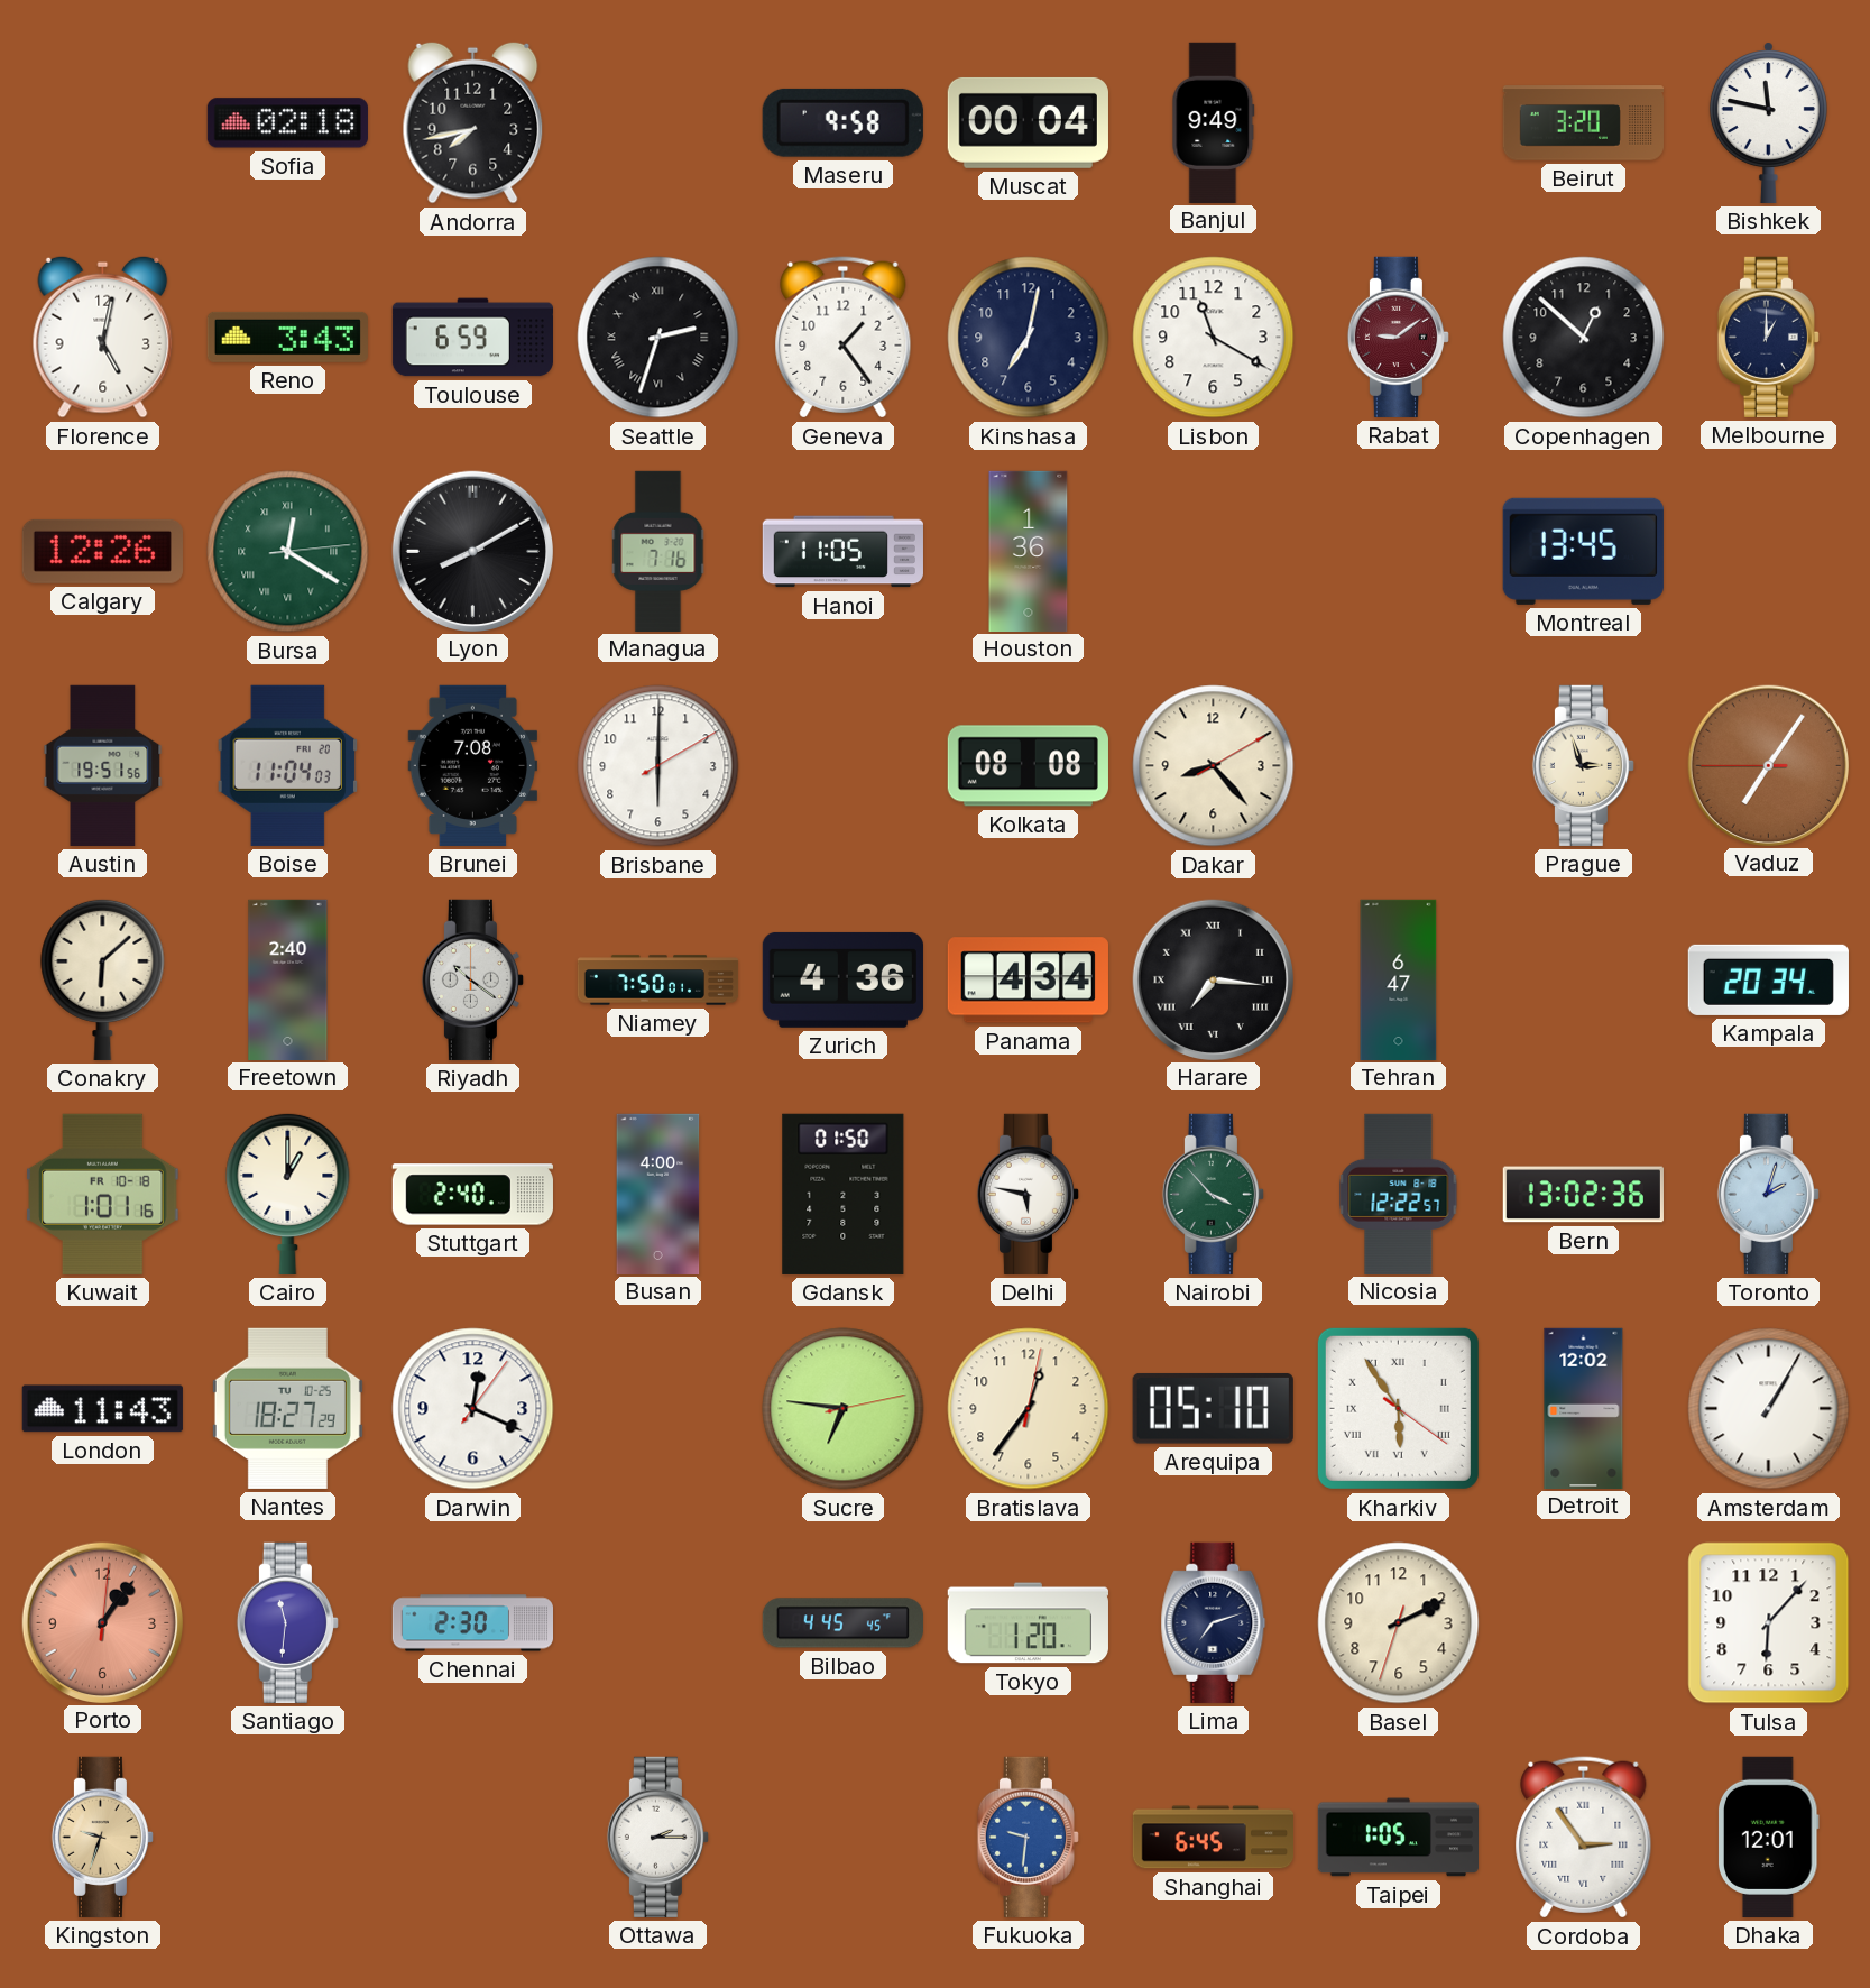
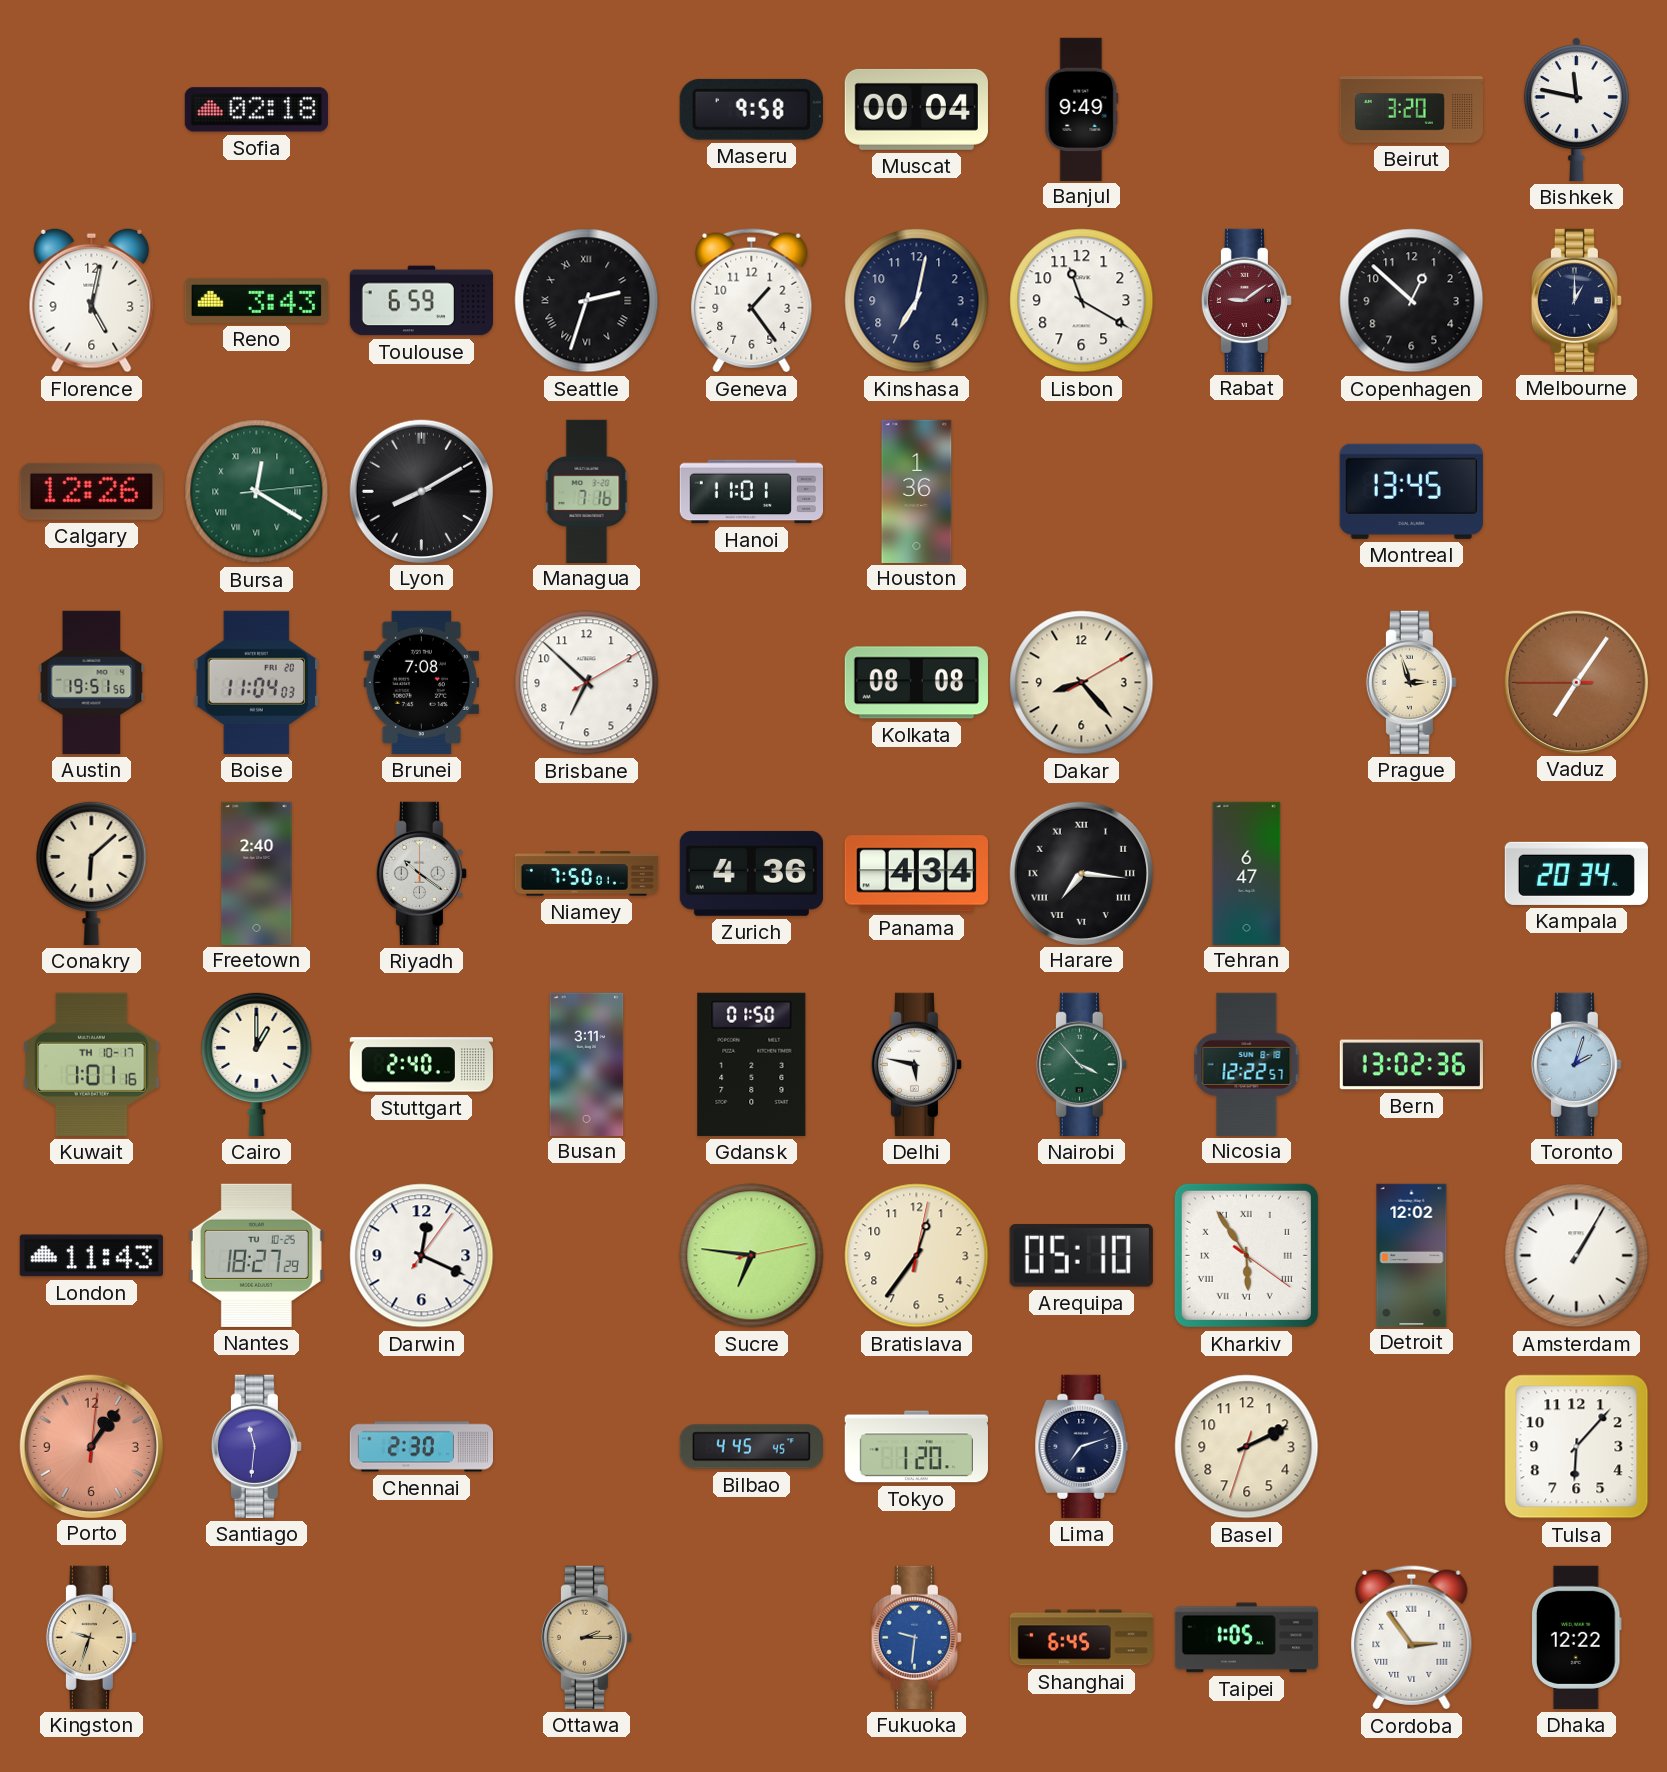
Andorra: 7:43 -> none
Hanoi: 11:05 -> 11:01
Brisbane: 6:00 -> 6:52
Kuwait date: FR 10-18 -> TH 10-17
Busan: 4:00 -> 3:11
Ottawa dial: white -> champagne
Dhaka: 12:01 -> 12:22
